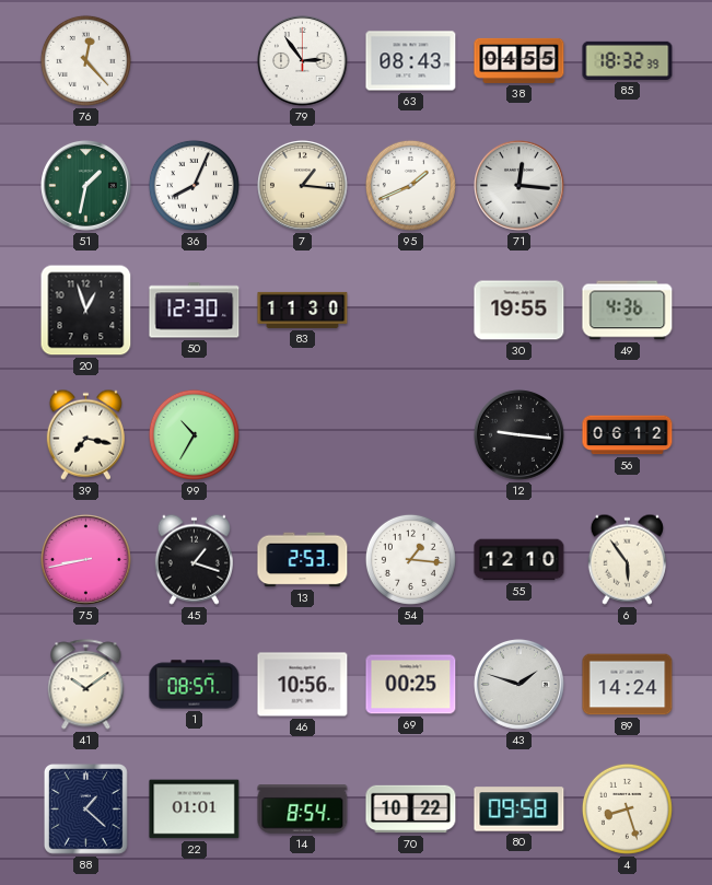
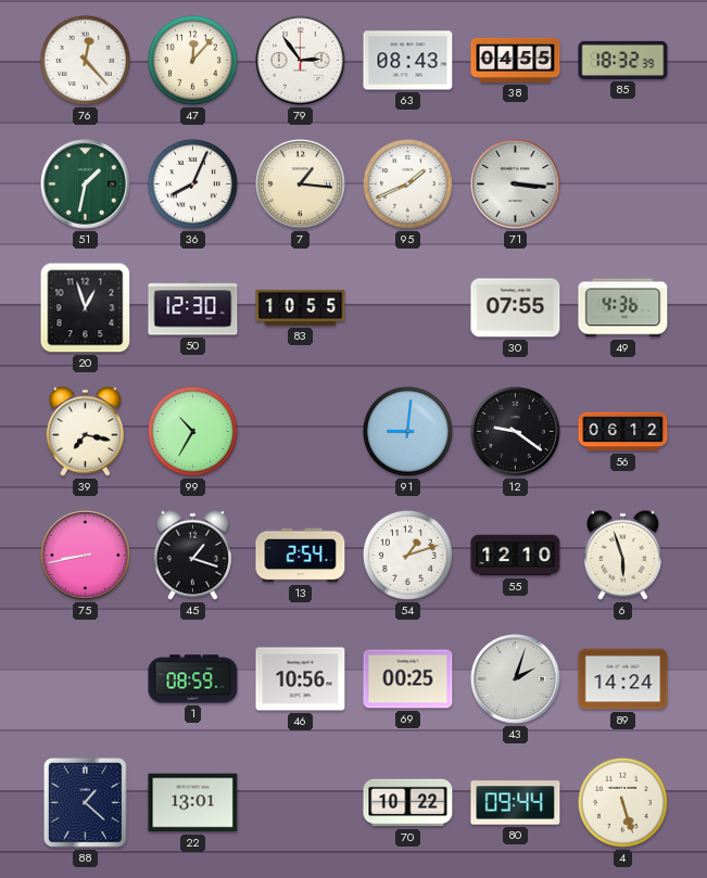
47: none -> 12:07
71: 12:16 -> 3:16
83: 11:30 -> 10:55
30: 19:55 -> 07:55
91: none -> 9:01
12: 9:16 -> 9:21
13: 2:53 -> 2:54
54: 1:16 -> 1:12
6: 5:54 -> 5:57
41: 10:09 -> none
1: 08:57 -> 08:59
43: 1:48 -> 2:03
22: 01:01 -> 13:01
14: 8:54 -> none
80: 09:58 -> 09:44
4: 8:27 -> 5:27
